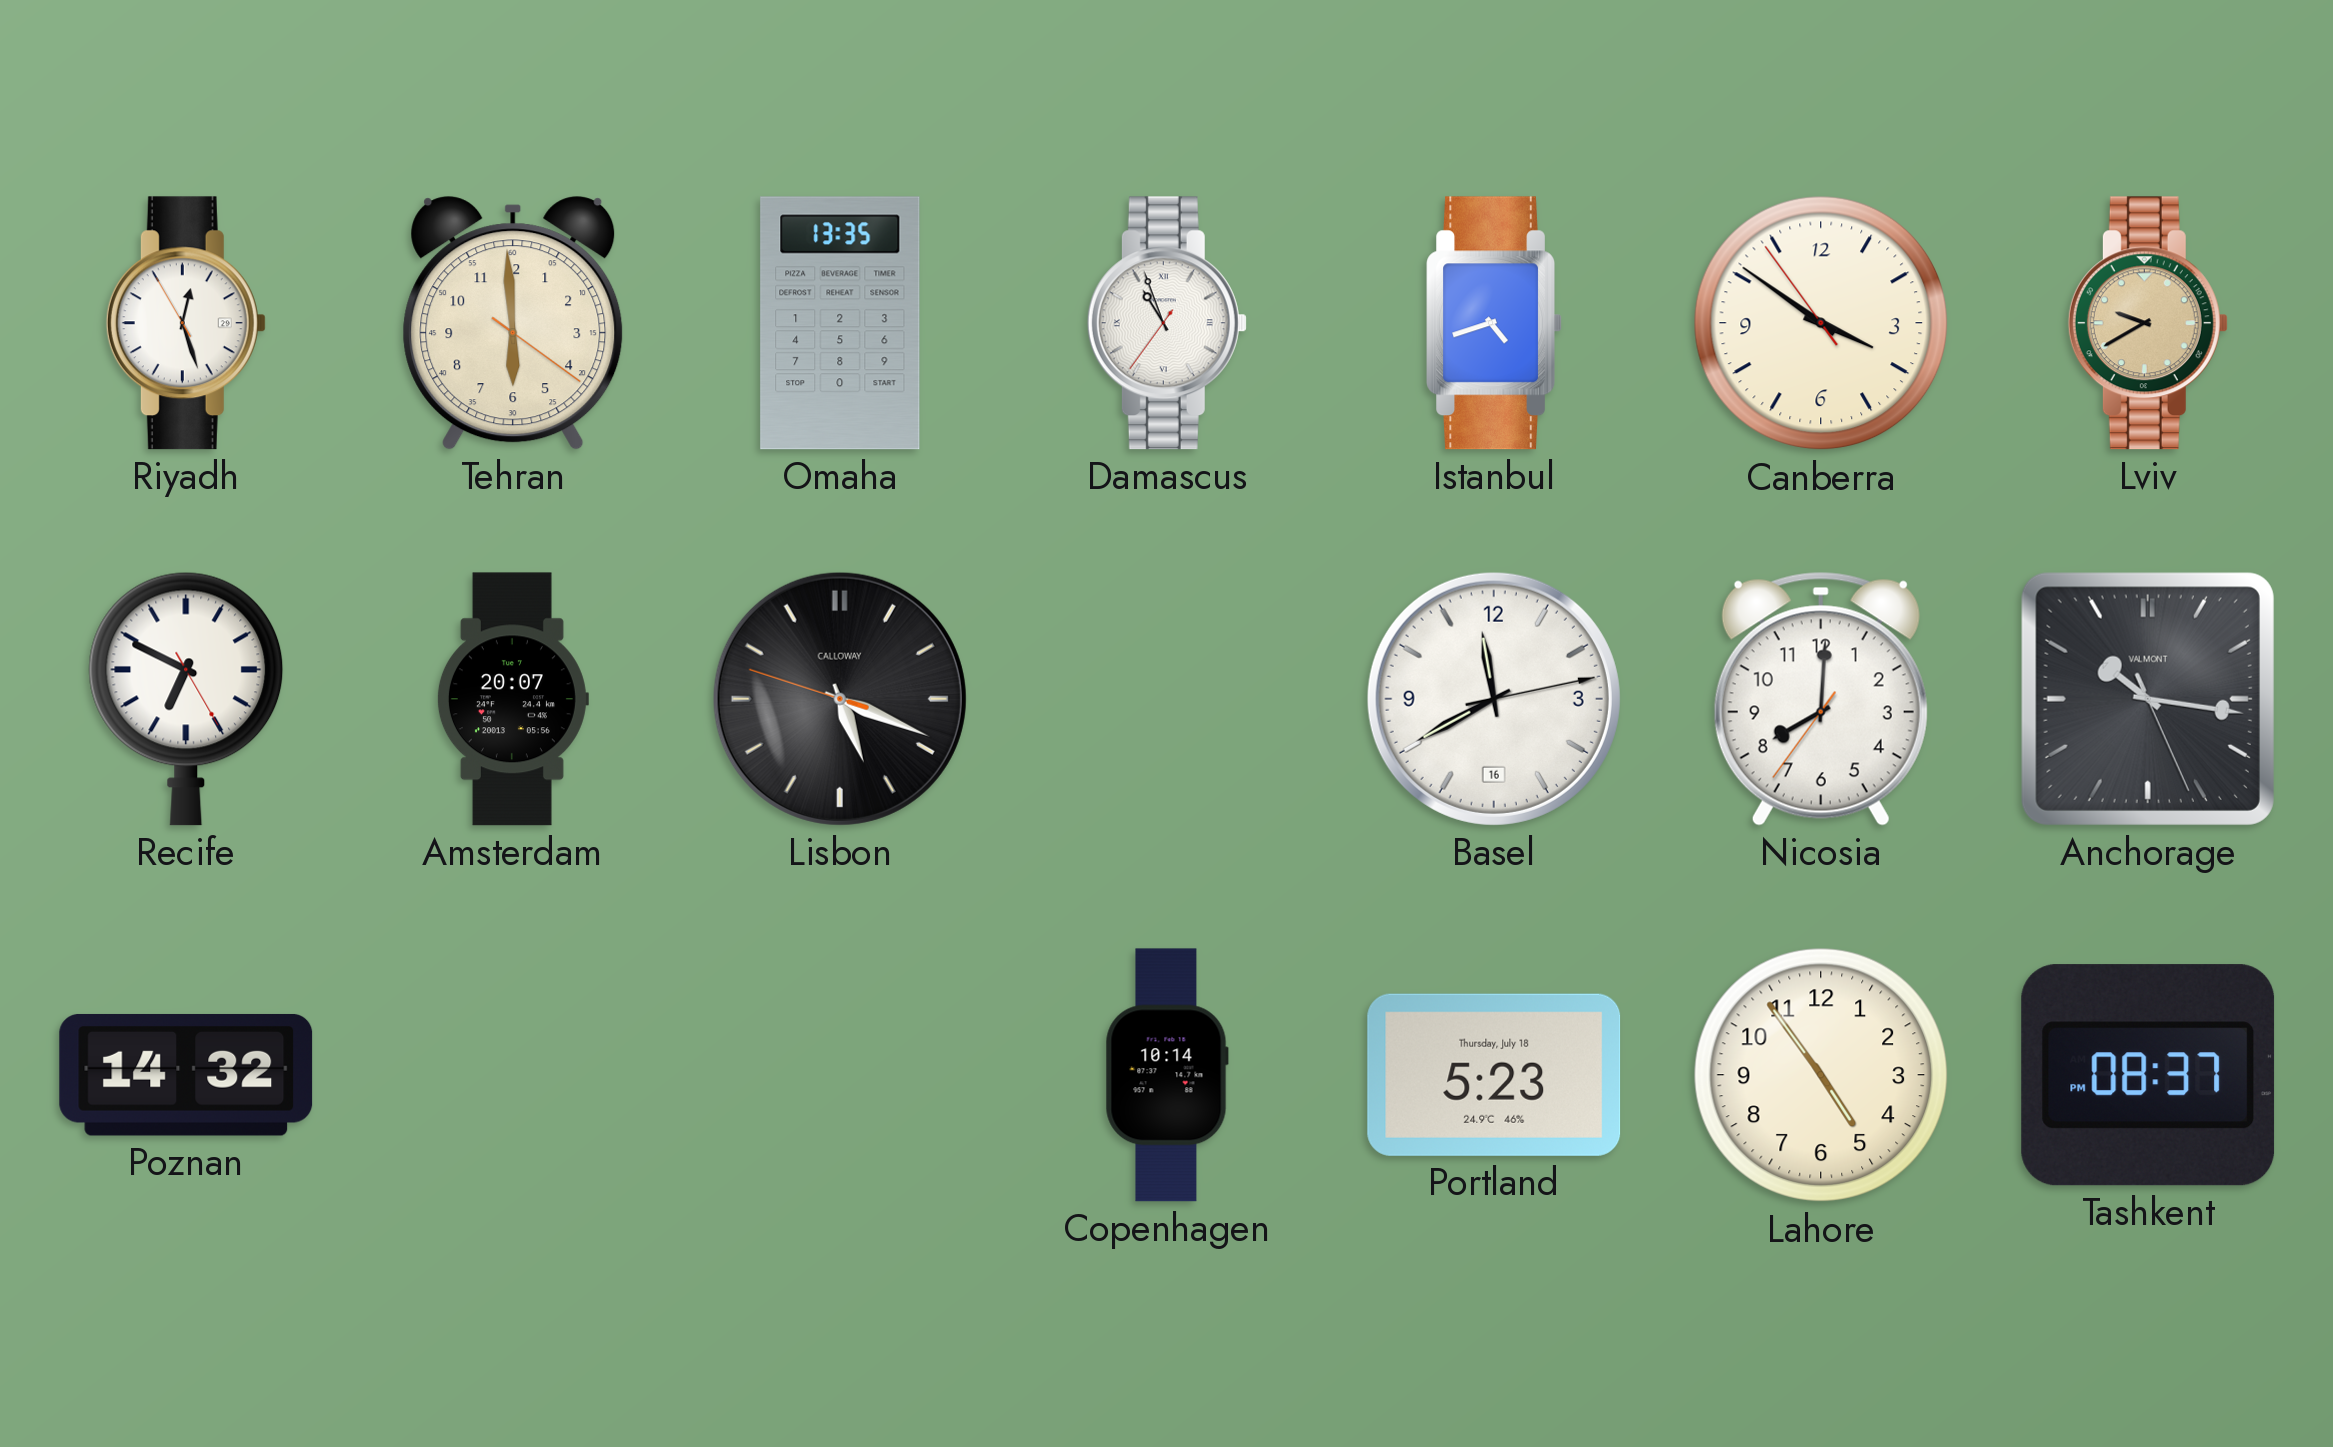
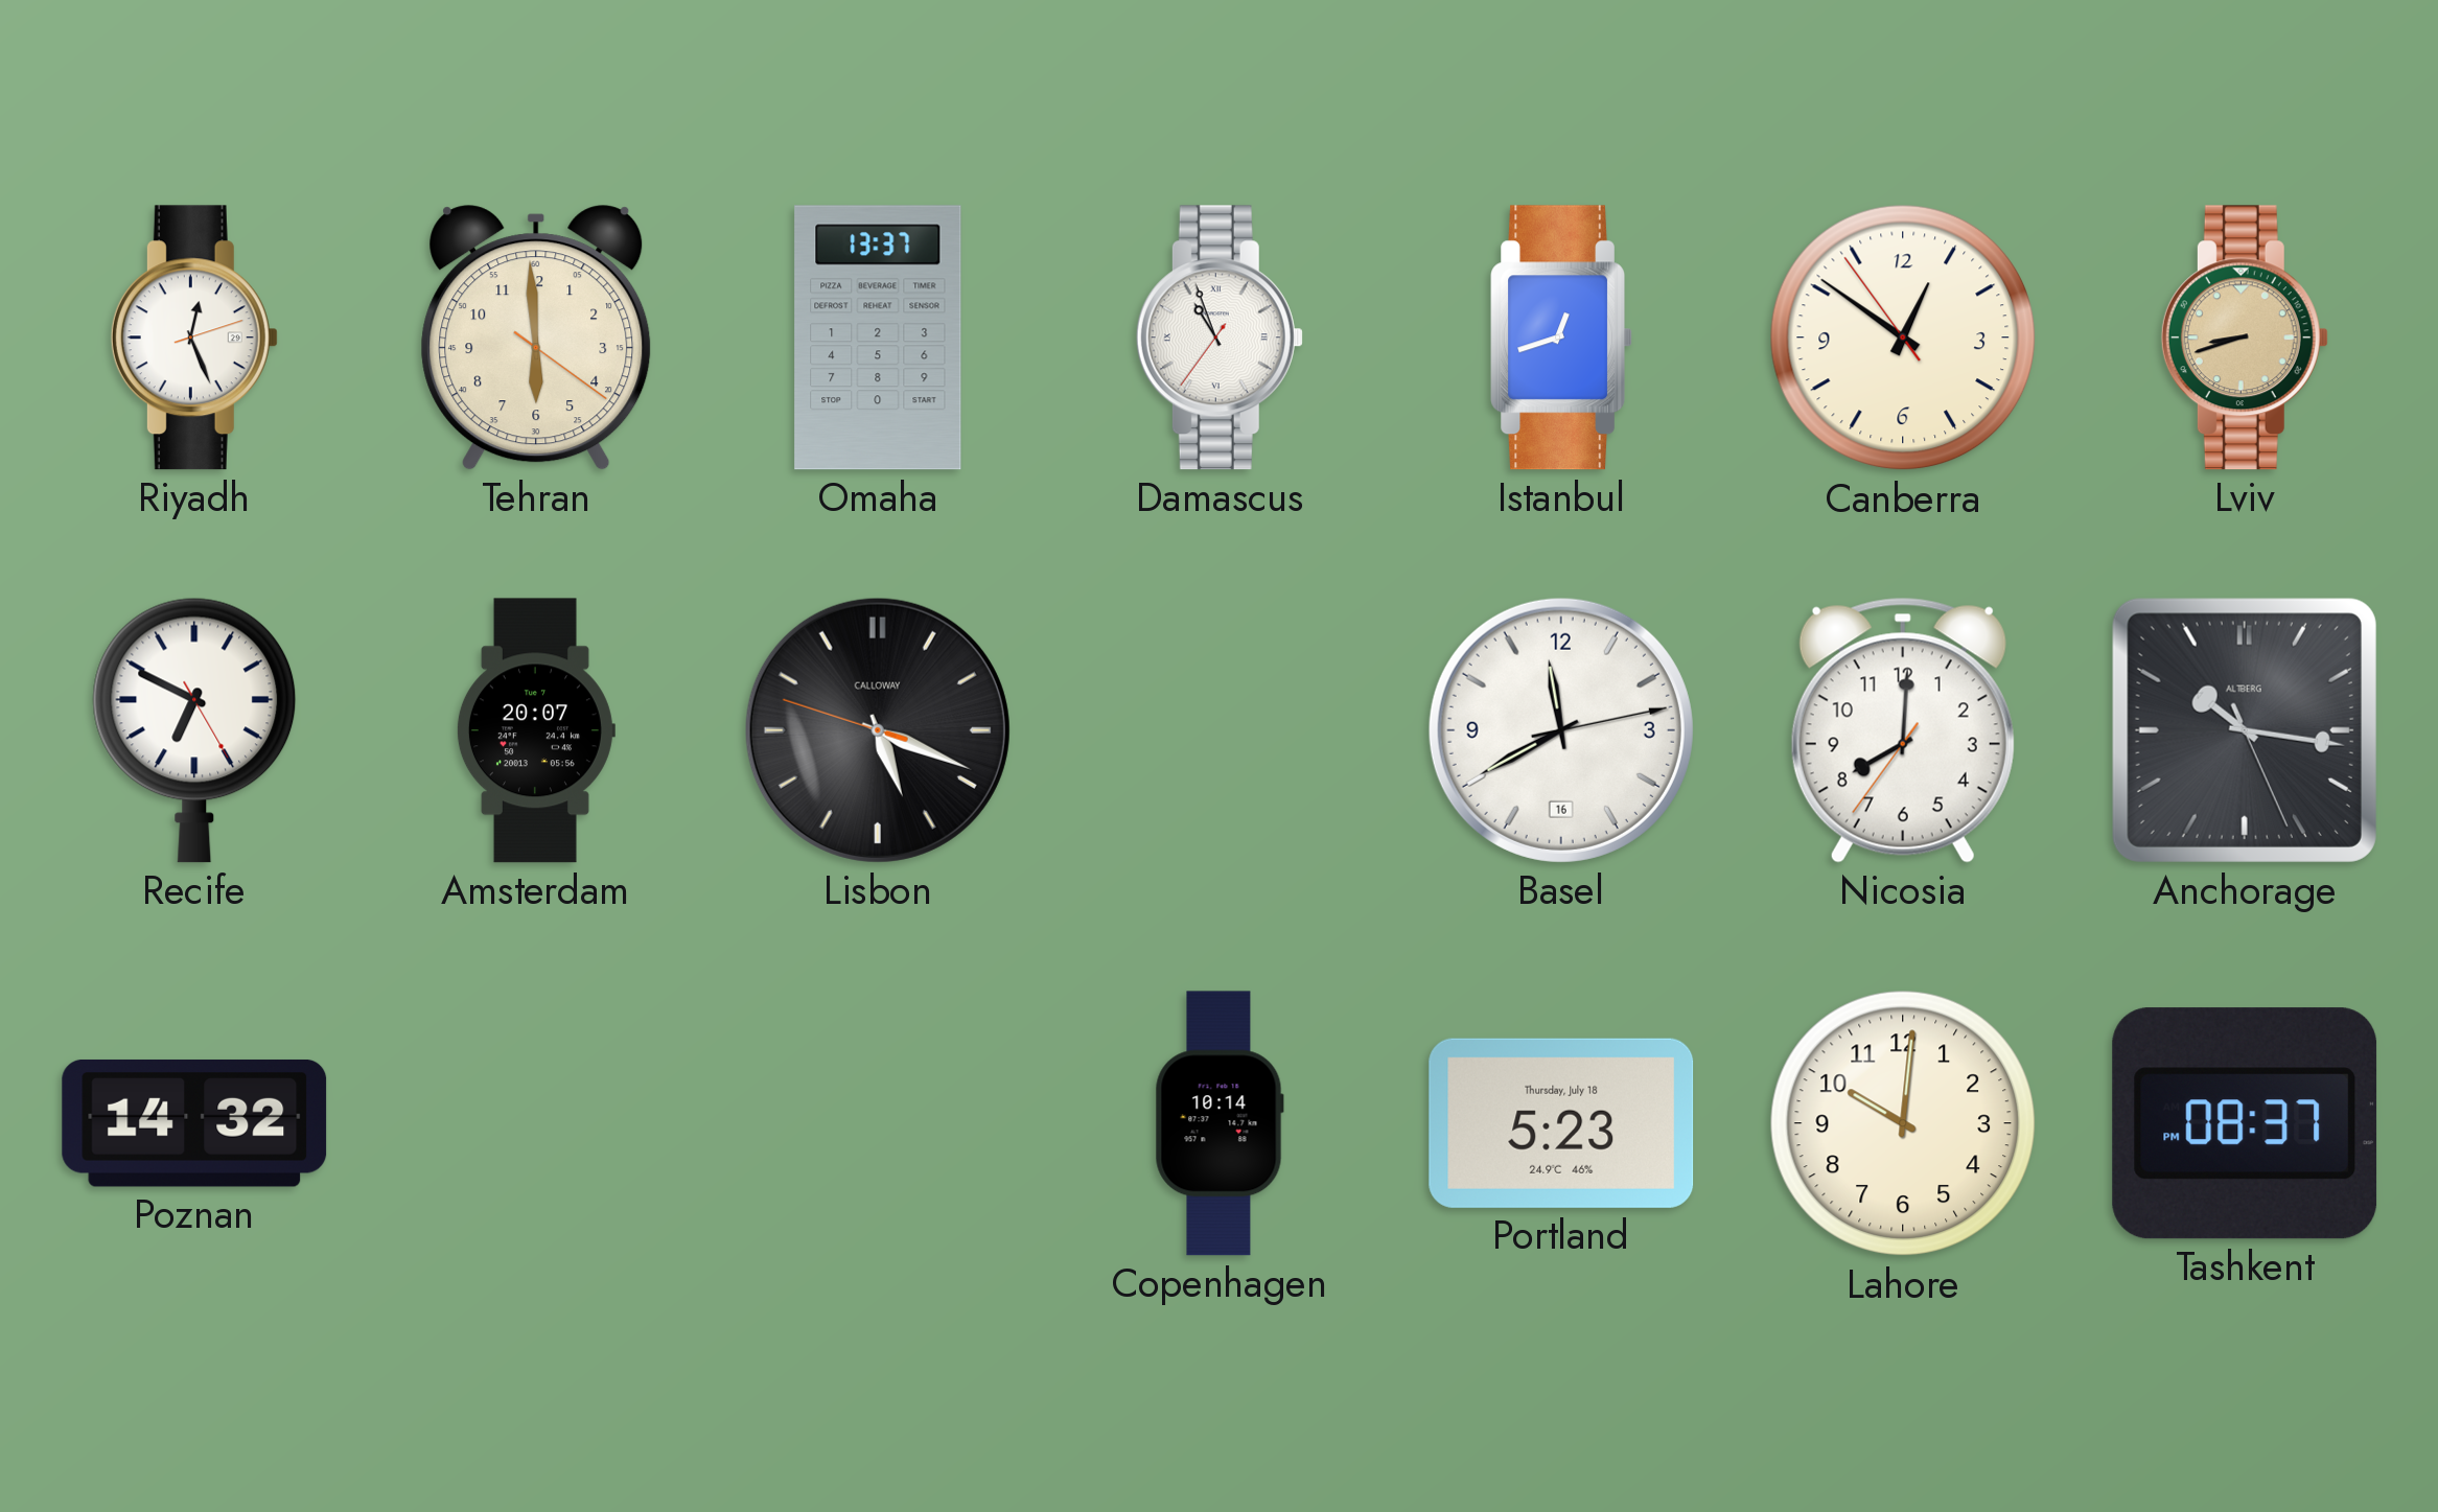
Riyadh: 12:26:55 -> 12:26:12
Omaha: 13:35 -> 13:37
Istanbul: 4:42 -> 12:42
Canberra: 3:50 -> 12:50
Lviv: 9:40 -> 8:42
Anchorage brand: VALMONT -> ALTBERG
Lahore: 4:54 -> 10:01
